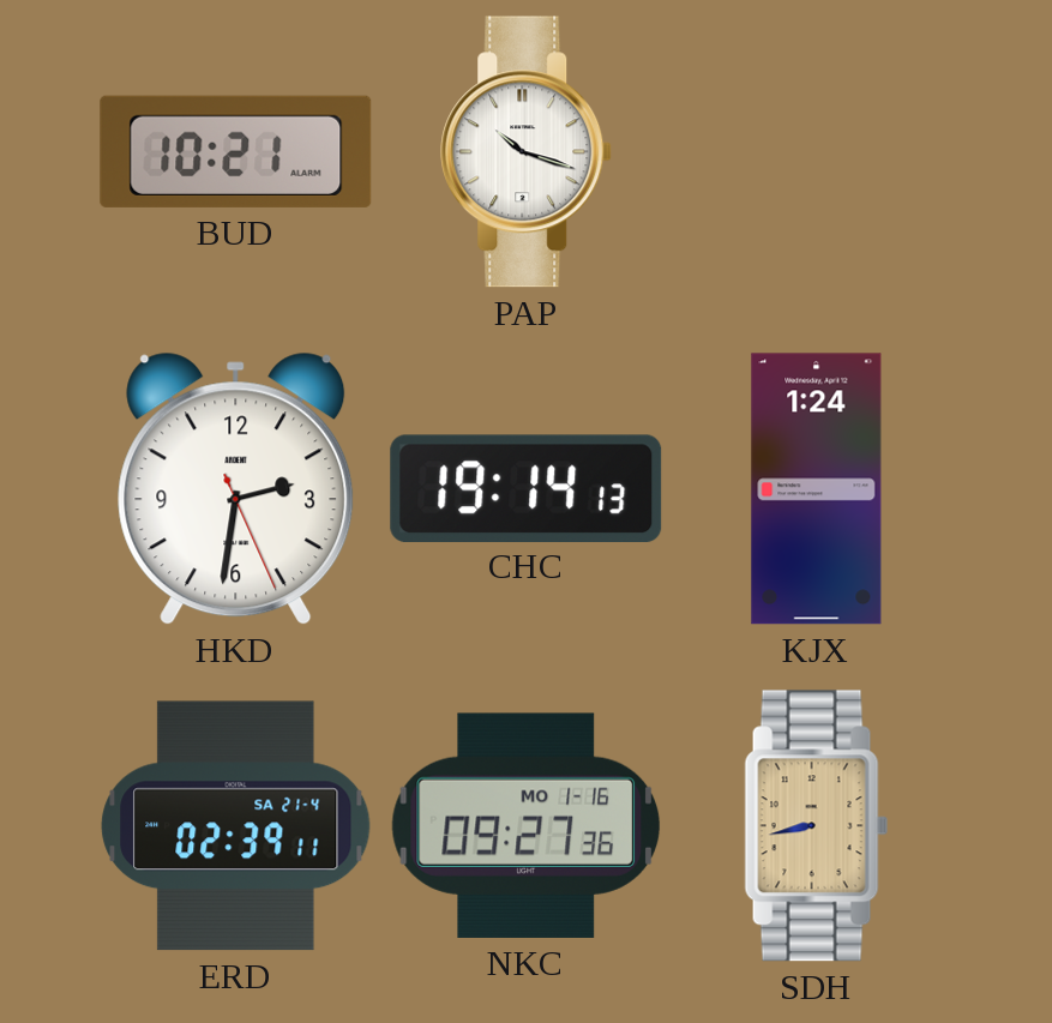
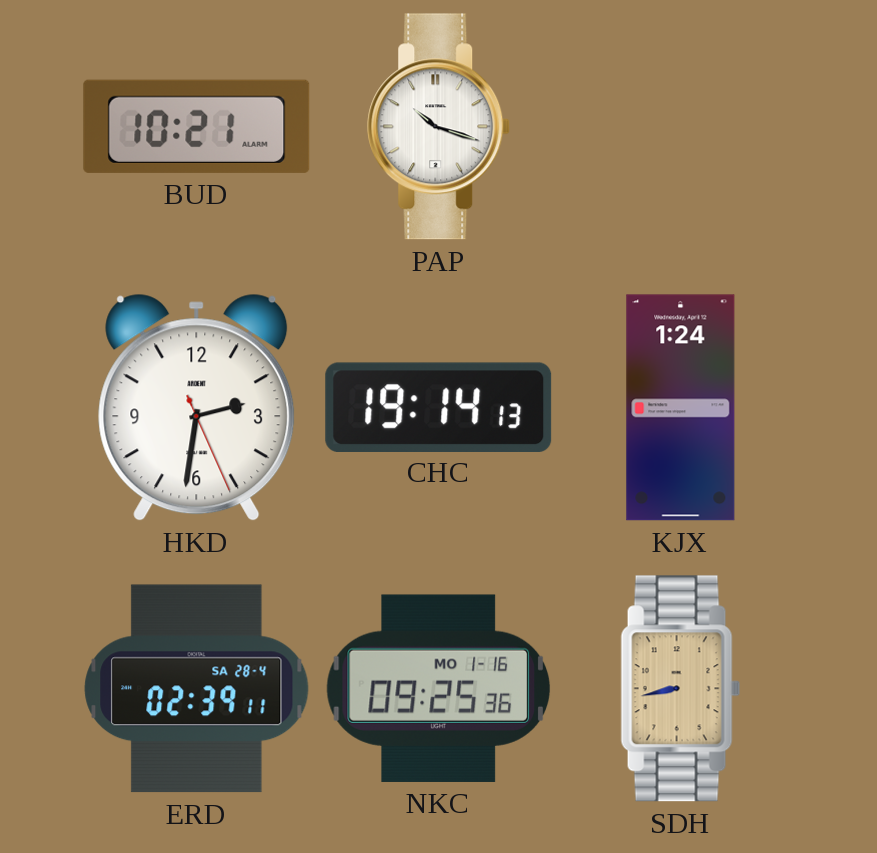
ERD date: SA 21-4 -> SA 28-4
NKC: 09:27 -> 09:25
